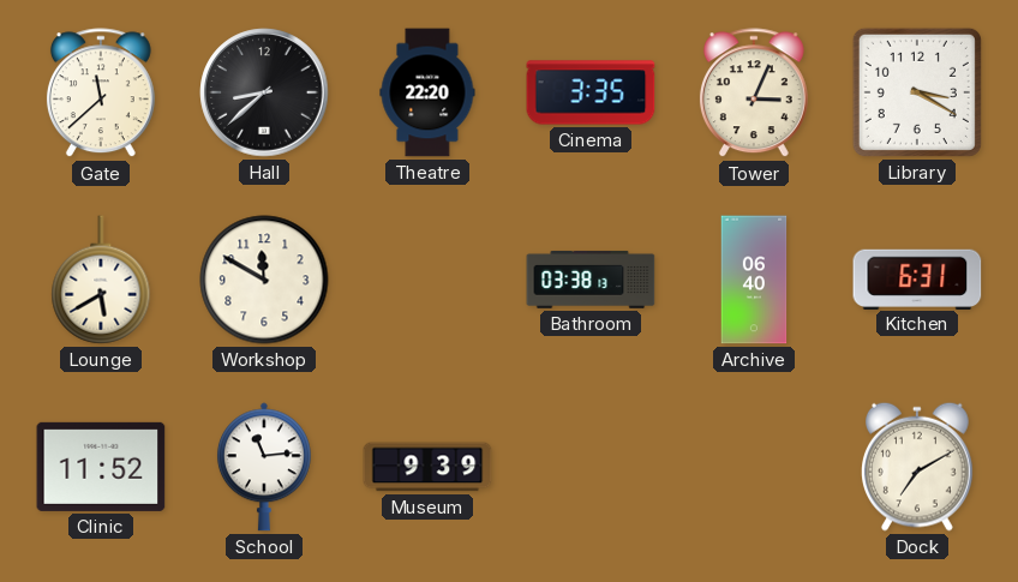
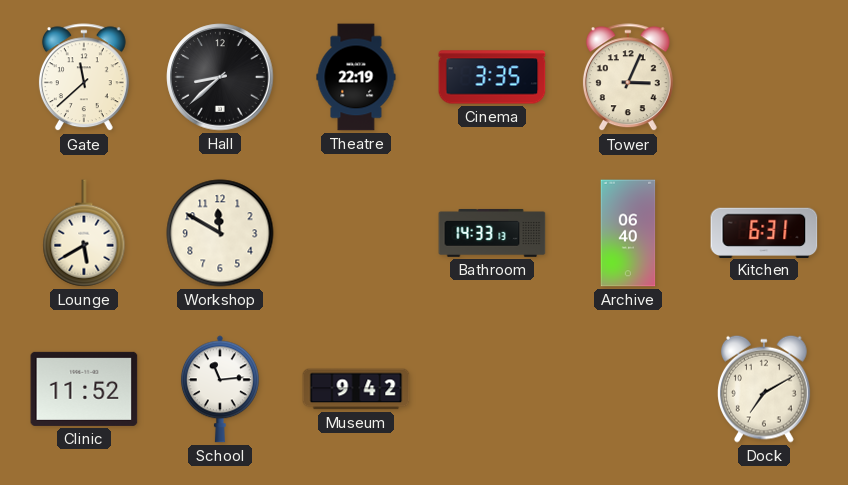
Theatre: 22:20 -> 22:19
Library: 3:20 -> none
Bathroom: 03:38 -> 14:33
Museum: 9:39 -> 9:42
